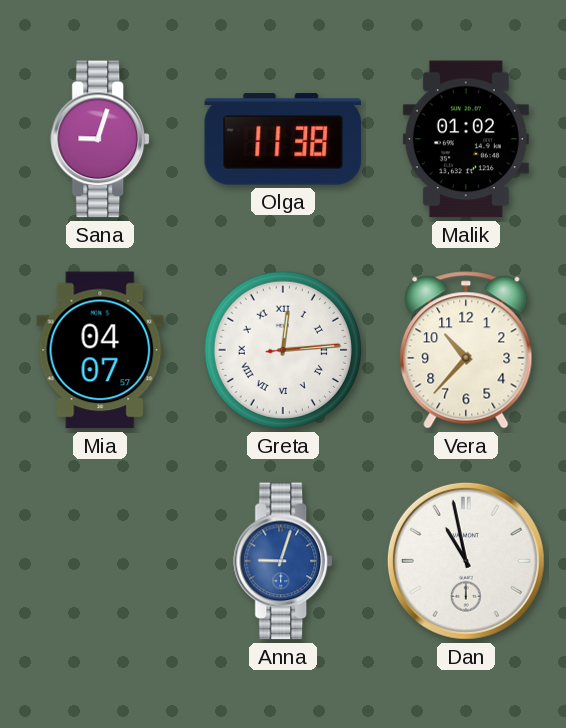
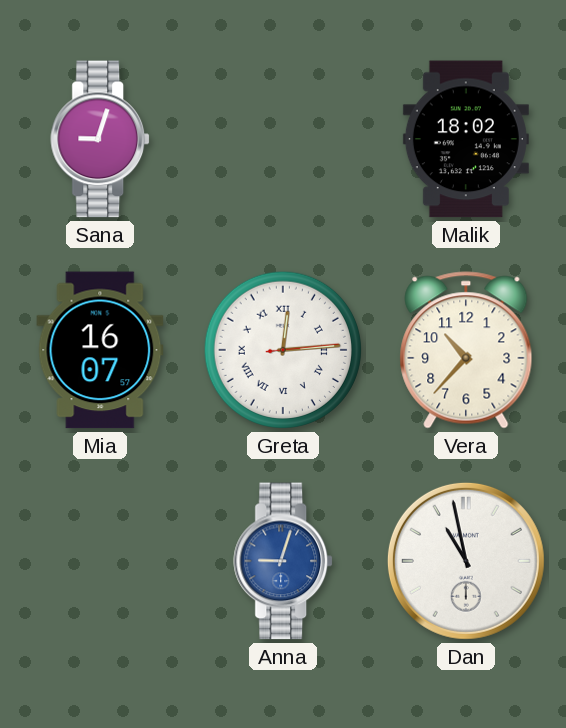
Olga: 11:38 -> none
Malik: 01:02 -> 18:02
Mia: 04:07 -> 16:07
